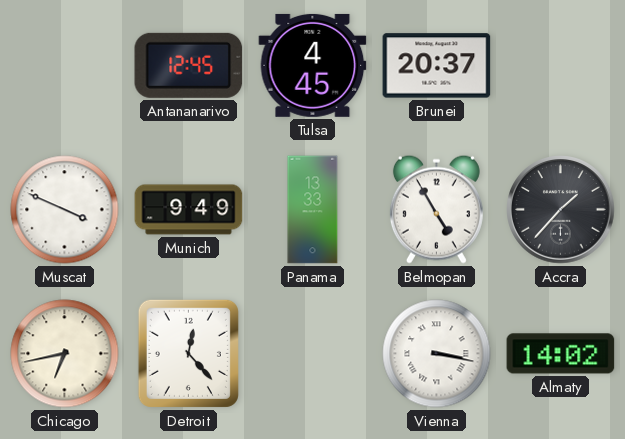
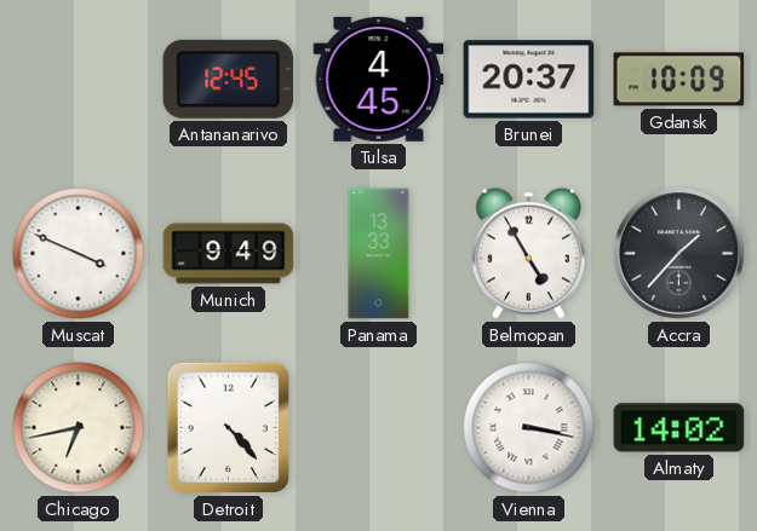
Gdansk: none -> 10:09
Detroit: 12:23 -> 4:23
